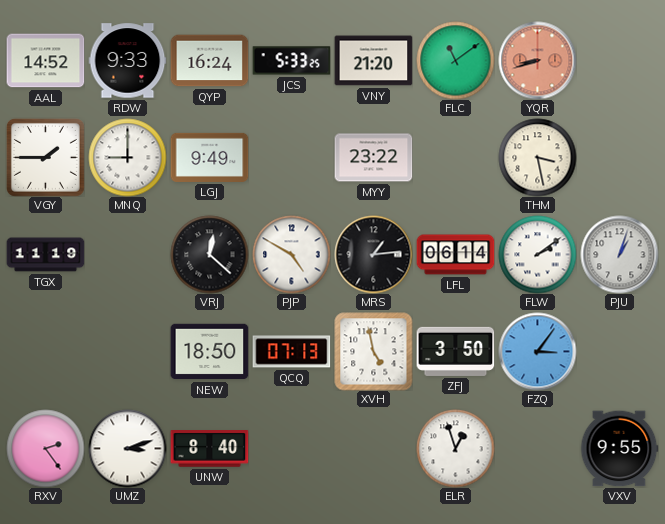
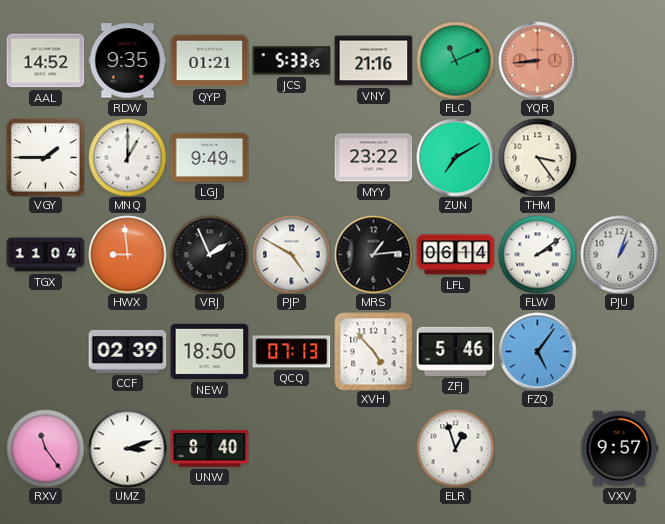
RDW: 9:33 -> 9:35
QYP: 16:24 -> 01:21
VNY: 21:20 -> 21:16
FLC: 11:09 -> 11:11
YQR: 8:42 -> 8:44
MNQ: 9:00 -> 1:00
ZUN: none -> 7:10
THM: 3:28 -> 3:24
TGX: 11:19 -> 11:04
HWX: none -> 8:59
VRJ: 12:22 -> 1:56
CCF: none -> 02:39
XVH: 4:58 -> 4:53
ZFJ: 3:50 -> 5:46
FZQ: 3:06 -> 5:06
RXV: 2:24 -> 11:24
VXV: 9:55 -> 9:57
